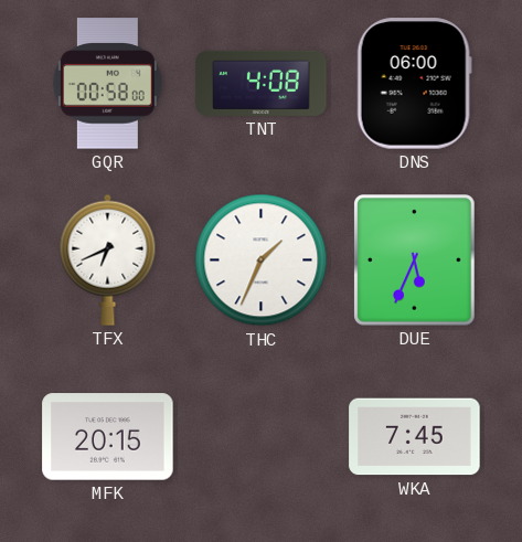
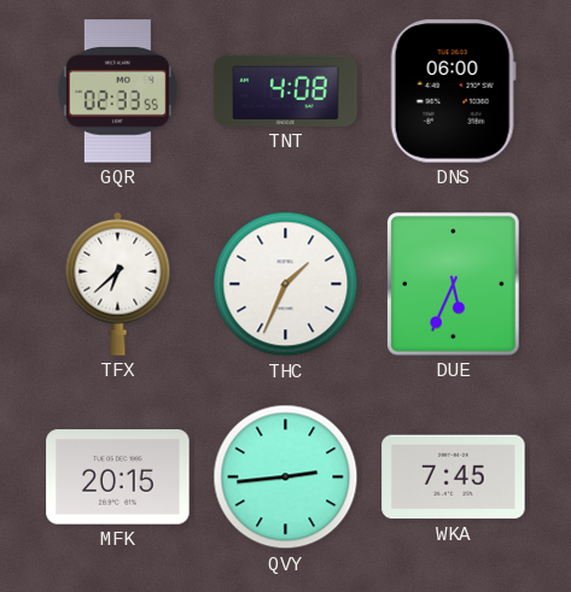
GQR: 00:58 -> 02:33
TFX: 6:41 -> 6:38
QVY: none -> 2:44
